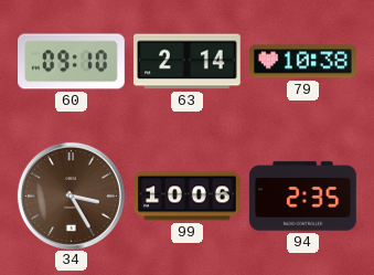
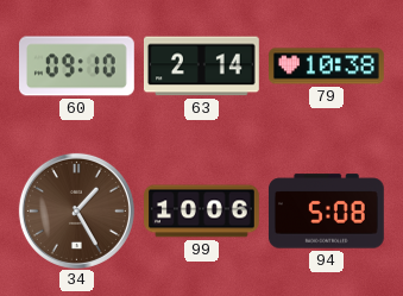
34: 3:25 -> 1:25
94: 2:35 -> 5:08
